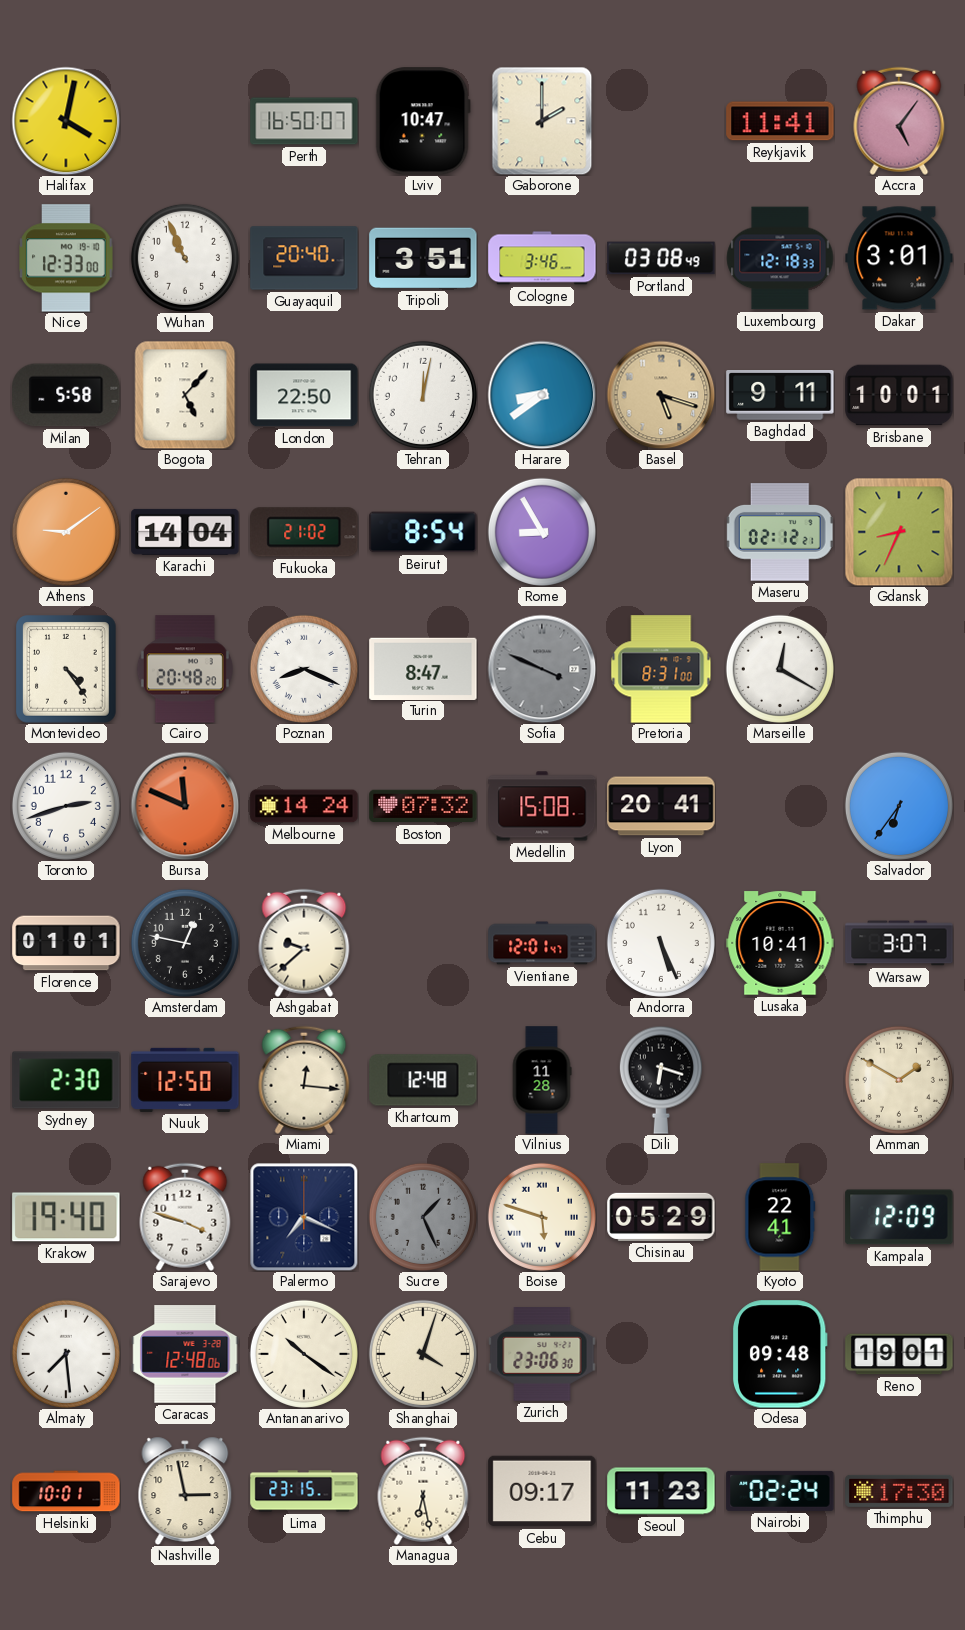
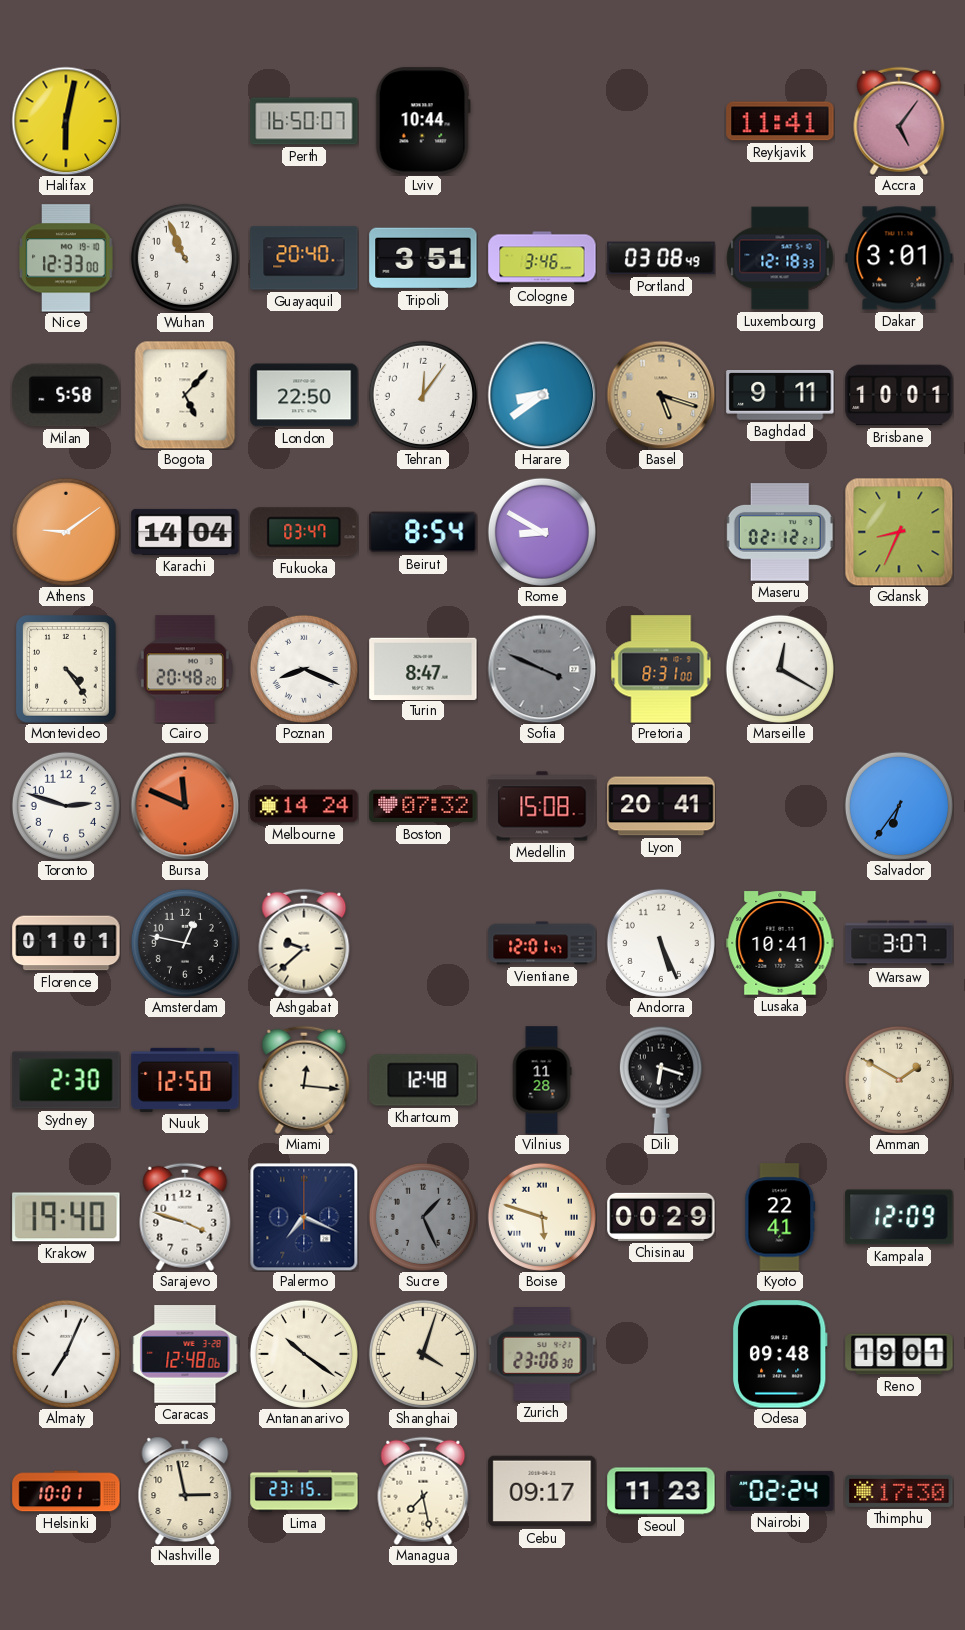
Halifax: 4:02 -> 6:02
Lviv: 10:47 -> 10:44
Gaborone: 2:00 -> none
Tehran: 12:02 -> 12:06
Fukuoka: 21:02 -> 03:47
Rome: 8:55 -> 8:50
Toronto: 2:42 -> 2:48
Chisinau: 05:29 -> 00:29
Almaty: 7:29 -> 7:04
Managua: 6:28 -> 7:28
